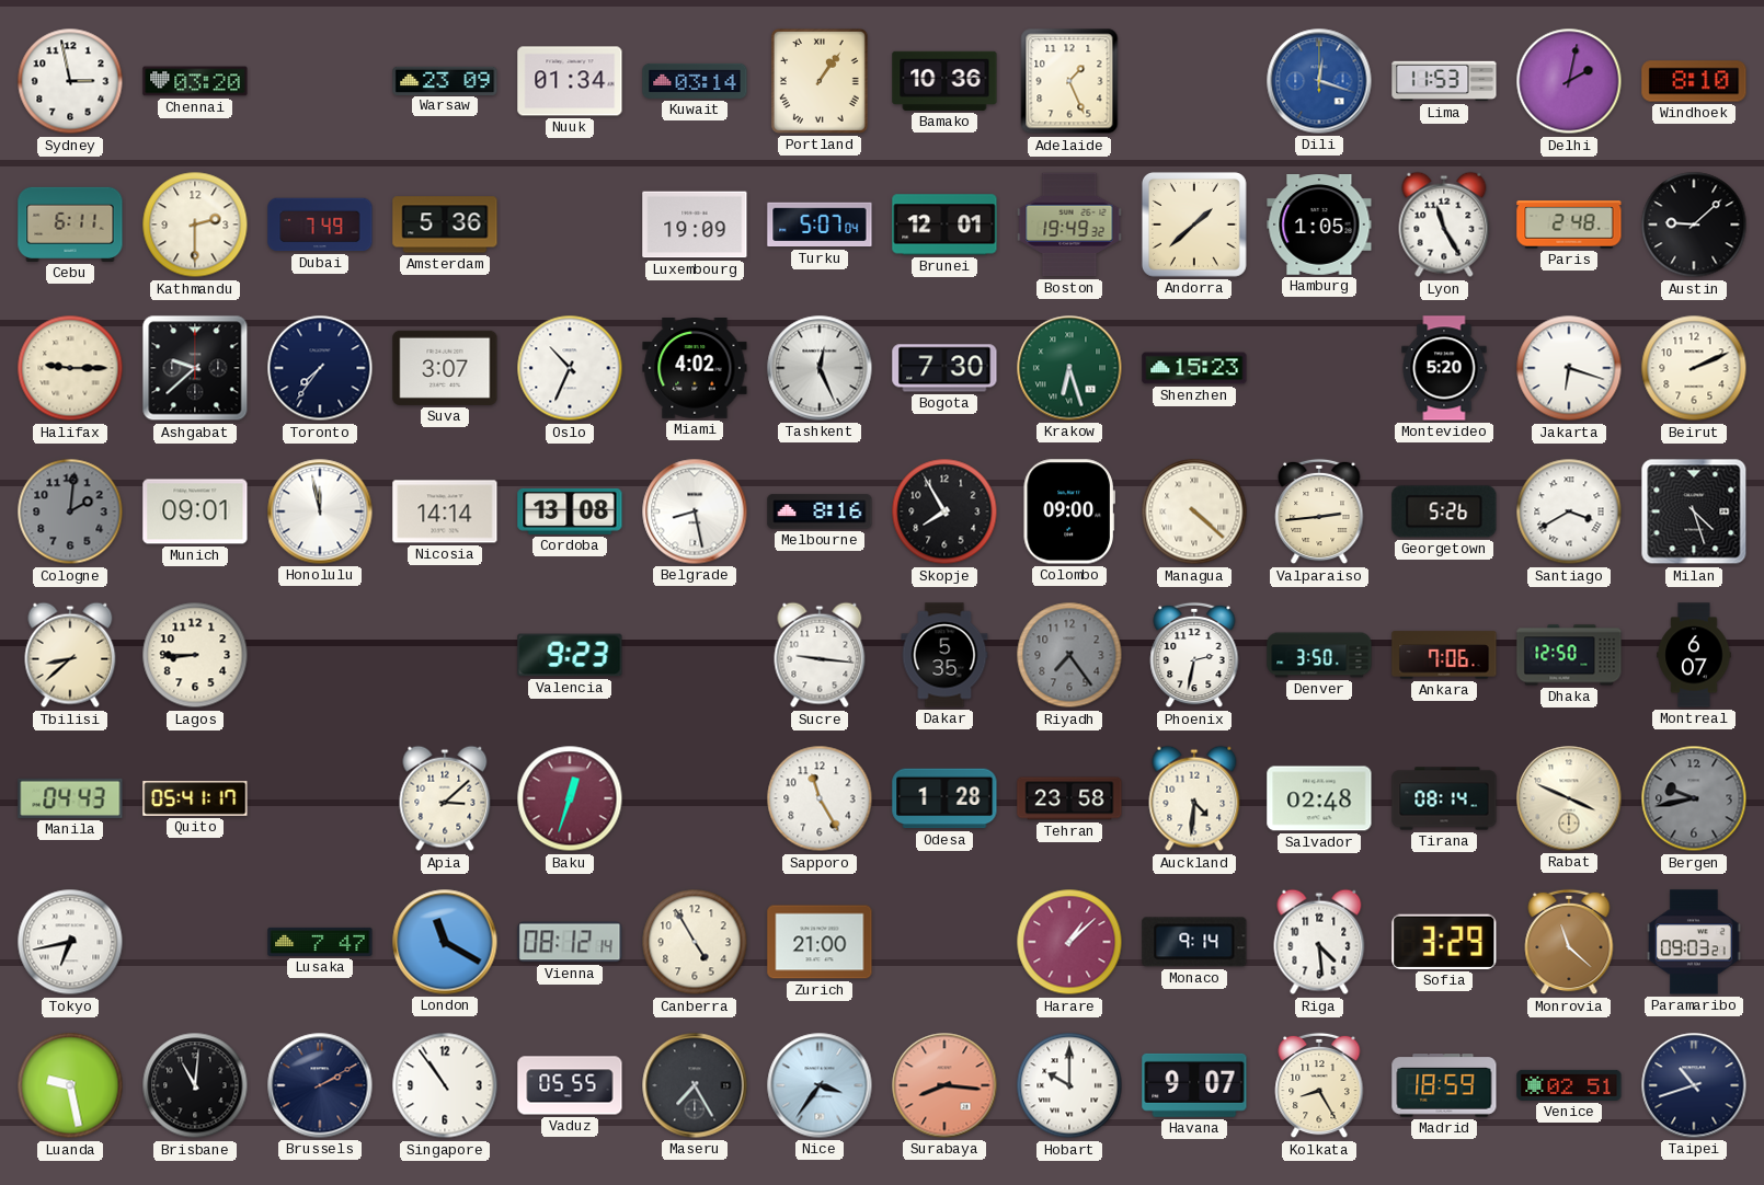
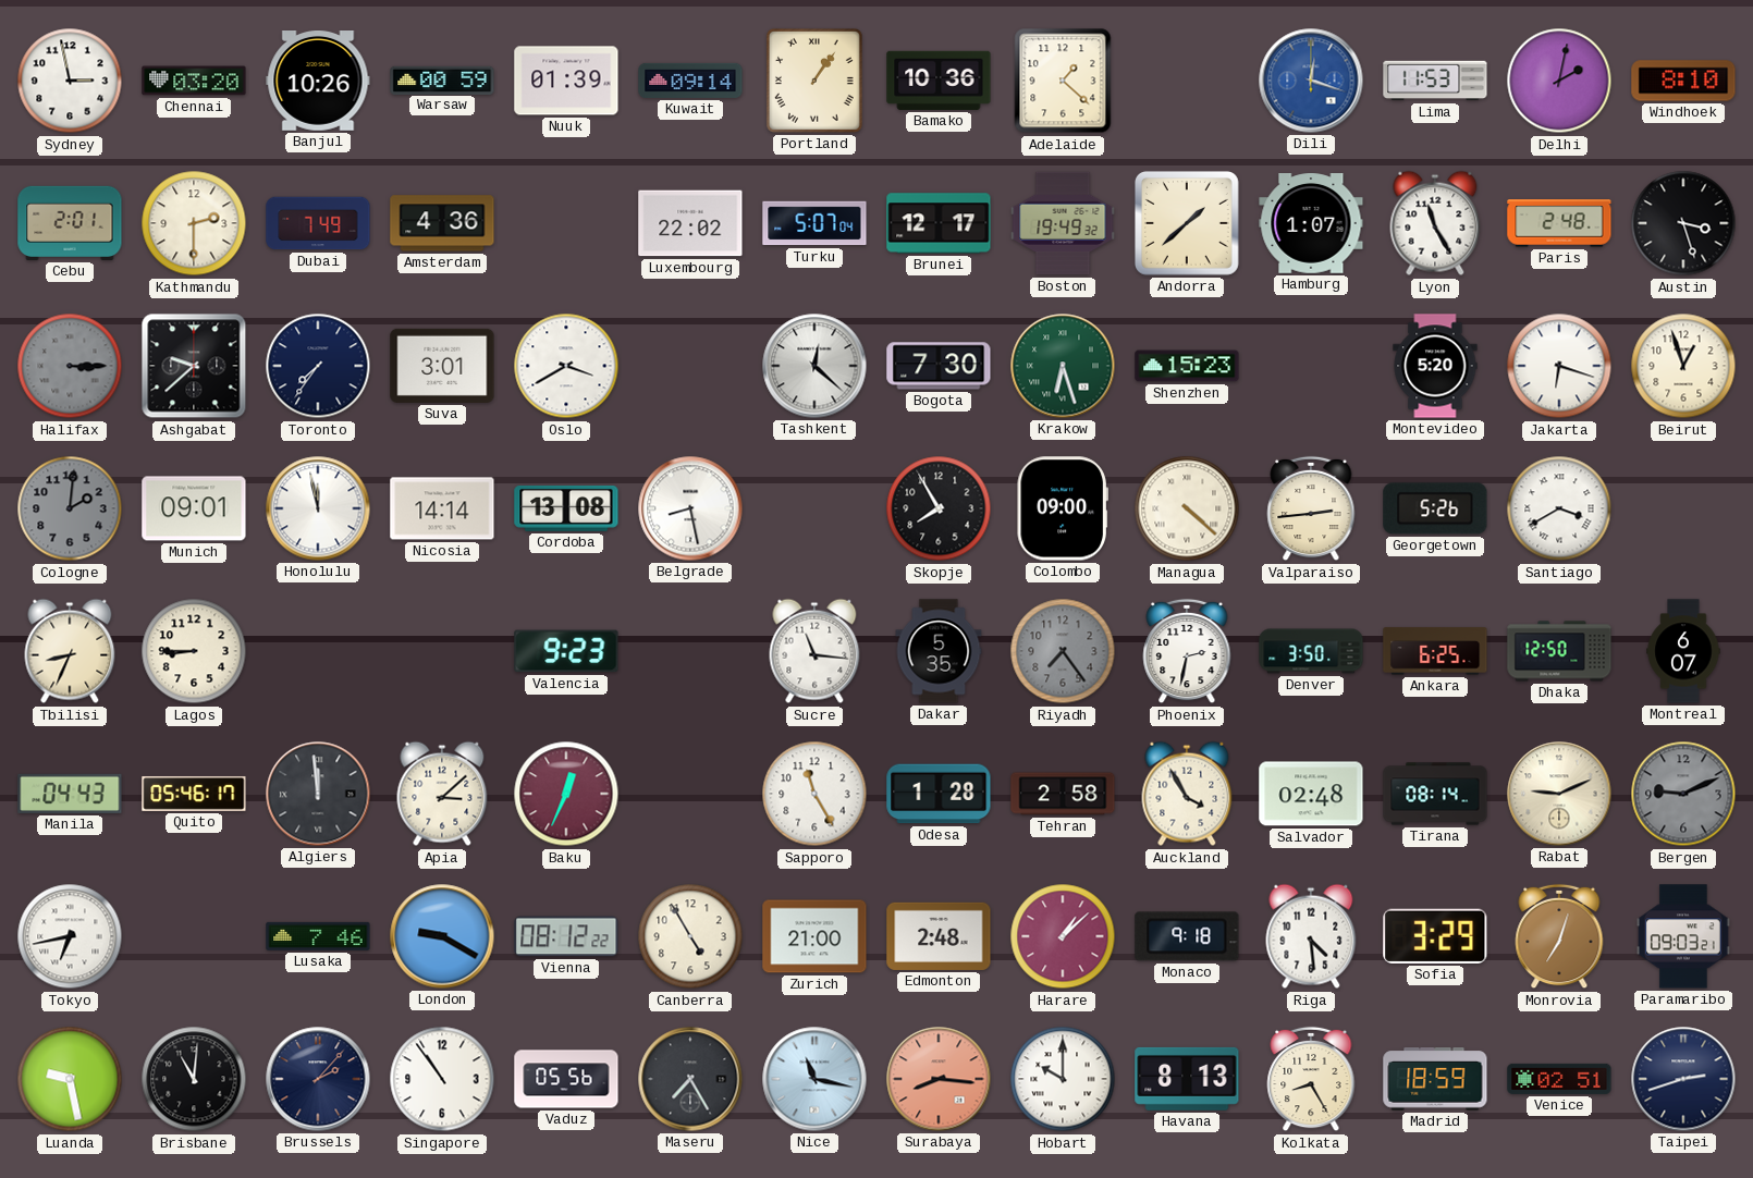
Banjul: none -> 10:26
Warsaw: 23:09 -> 00:59
Nuuk: 01:34 -> 01:39
Kuwait: 03:14 -> 09:14
Adelaide: 1:26 -> 1:22
Cebu: 6:11 -> 2:01
Amsterdam: 5:36 -> 4:36
Luxembourg: 19:09 -> 22:02
Brunei: 12:01 -> 12:17
Hamburg: 1:05 -> 1:07
Austin: 9:08 -> 3:27
Halifax: 9:15 -> 3:15
Halifax dial: cream -> grey
Suva: 3:07 -> 3:01
Oslo: 10:34 -> 3:40
Miami: 4:02 -> none
Tashkent: 12:26 -> 12:22
Beirut: 2:11 -> 12:57
Melbourne: 8:16 -> none
Milan: 4:27 -> none
Tbilisi: 8:38 -> 8:34
Sucre: 9:16 -> 11:16
Ankara: 7:06 -> 6:25
Quito: 05:41 -> 05:46
Algiers: none -> 11:59
Baku: 12:33 -> 12:34
Tehran: 23:58 -> 2:58
Auckland: 4:31 -> 3:55
Rabat: 3:49 -> 9:11
Bergen: 9:43 -> 9:11
Lusaka: 7:47 -> 7:46
London: 11:20 -> 9:20
Vienna: 08:12:14 -> 08:12:22
Edmonton: none -> 2:48
Monaco: 9:14 -> 9:18
Monrovia: 11:22 -> 7:03
Brussels: 2:10 -> 2:07
Vaduz: 05:55 -> 05:56
Nice: 3:36 -> 11:17
Havana: 9:07 -> 8:13
Taipei: 10:42 -> 2:42
